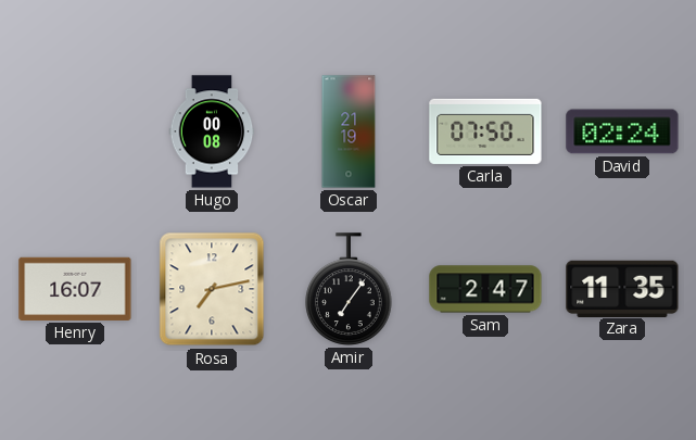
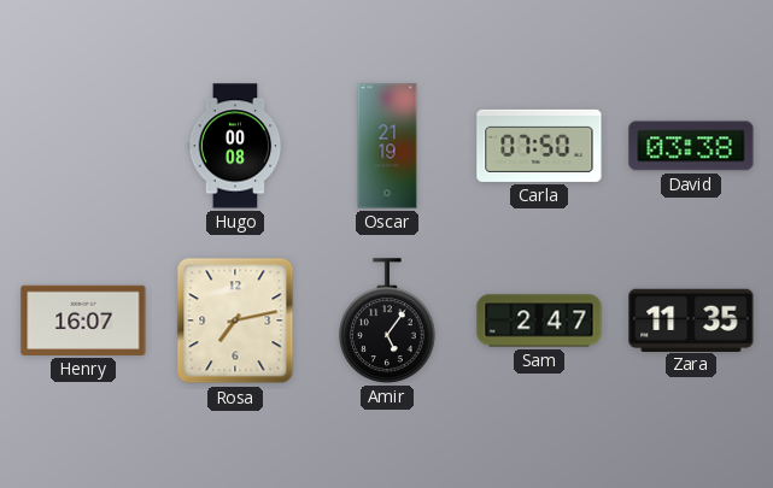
David: 02:24 -> 03:38
Amir: 7:06 -> 5:06
